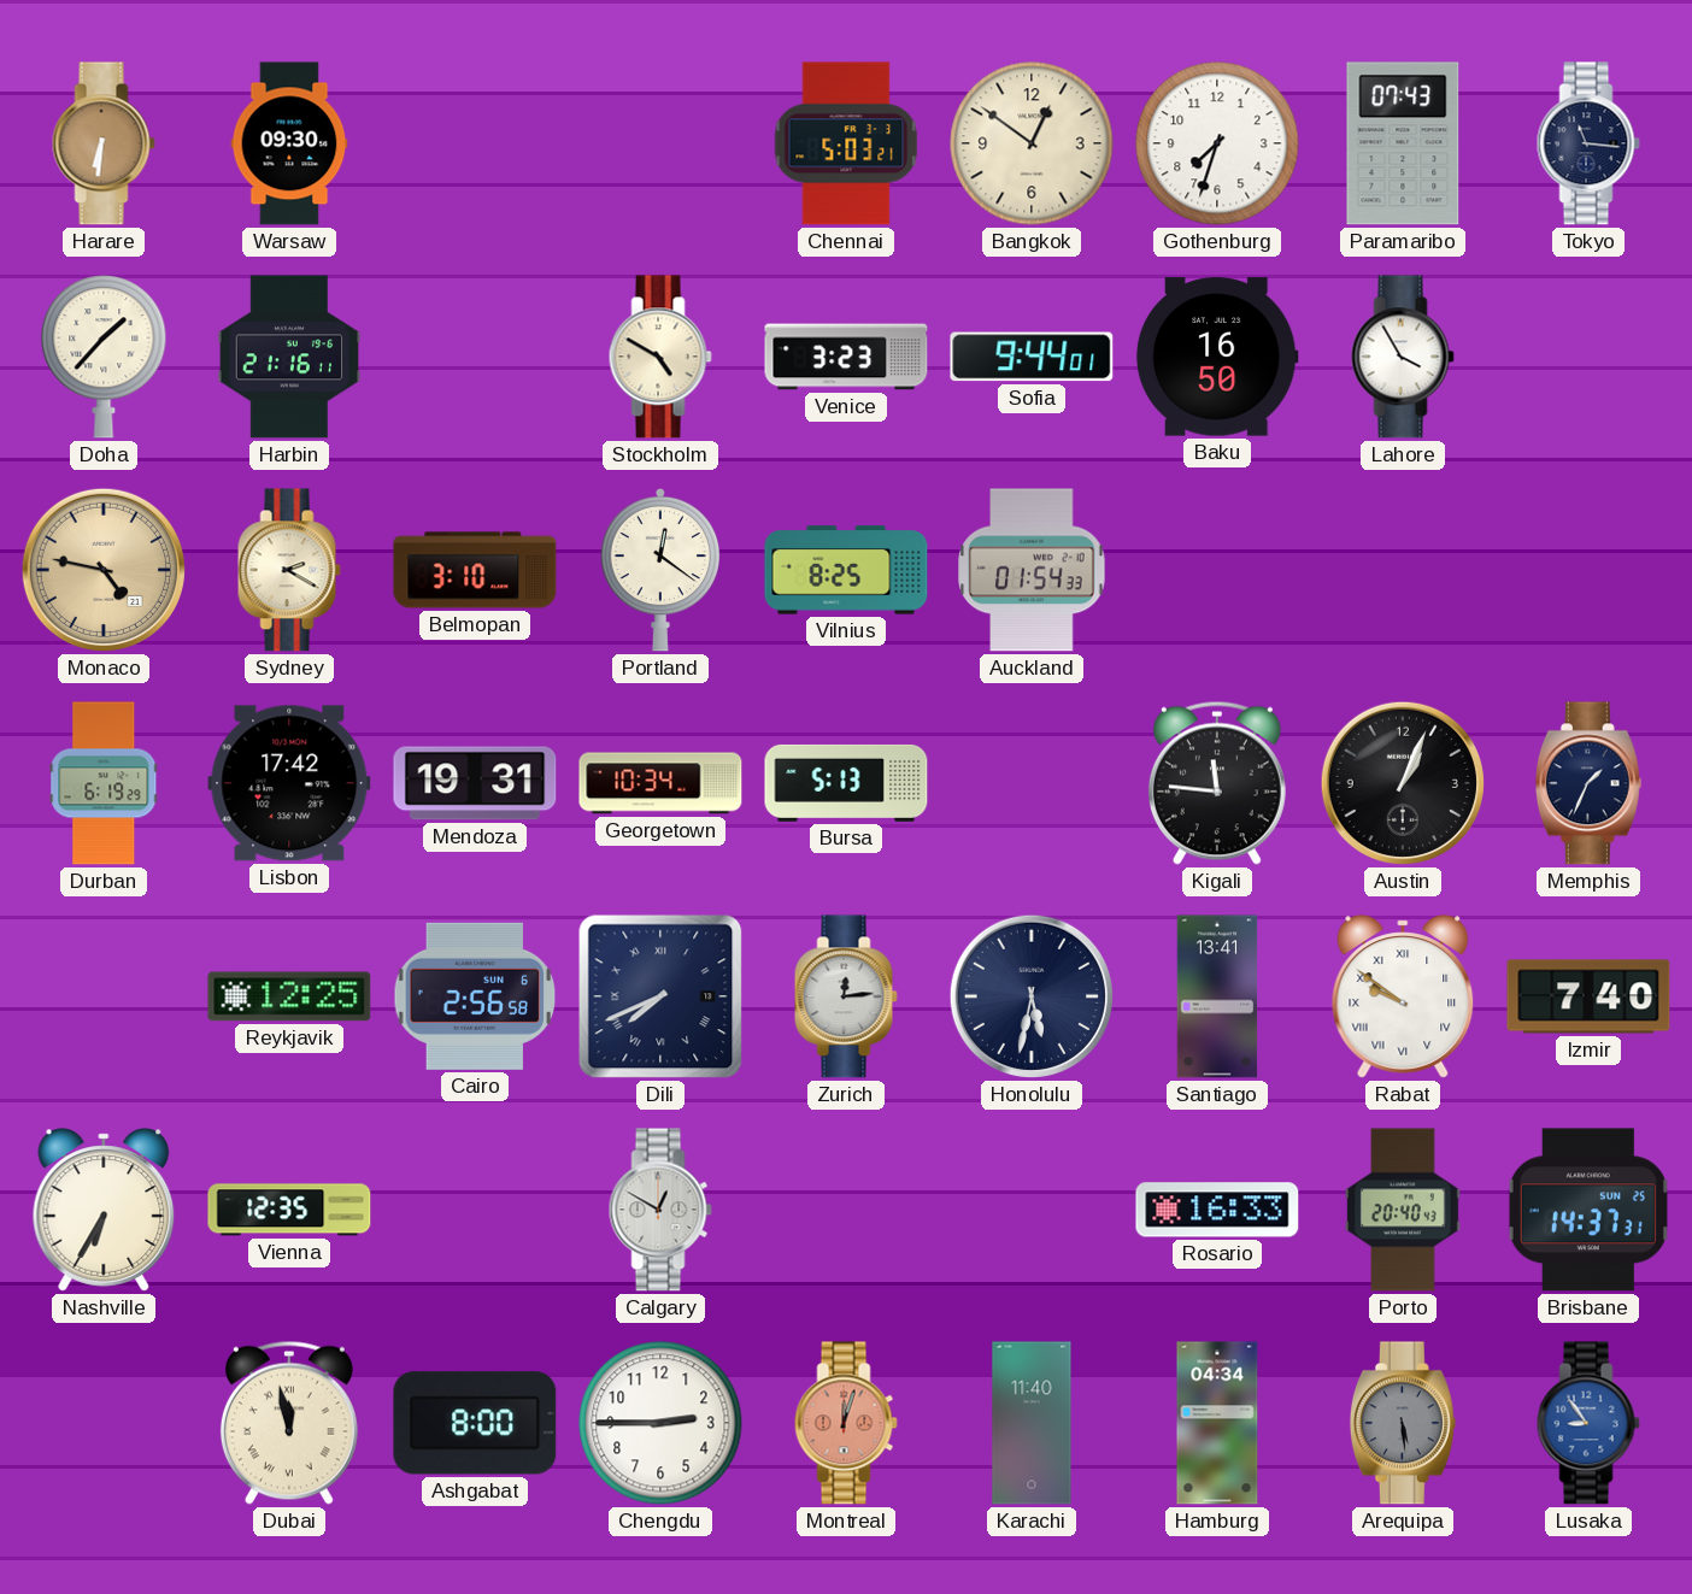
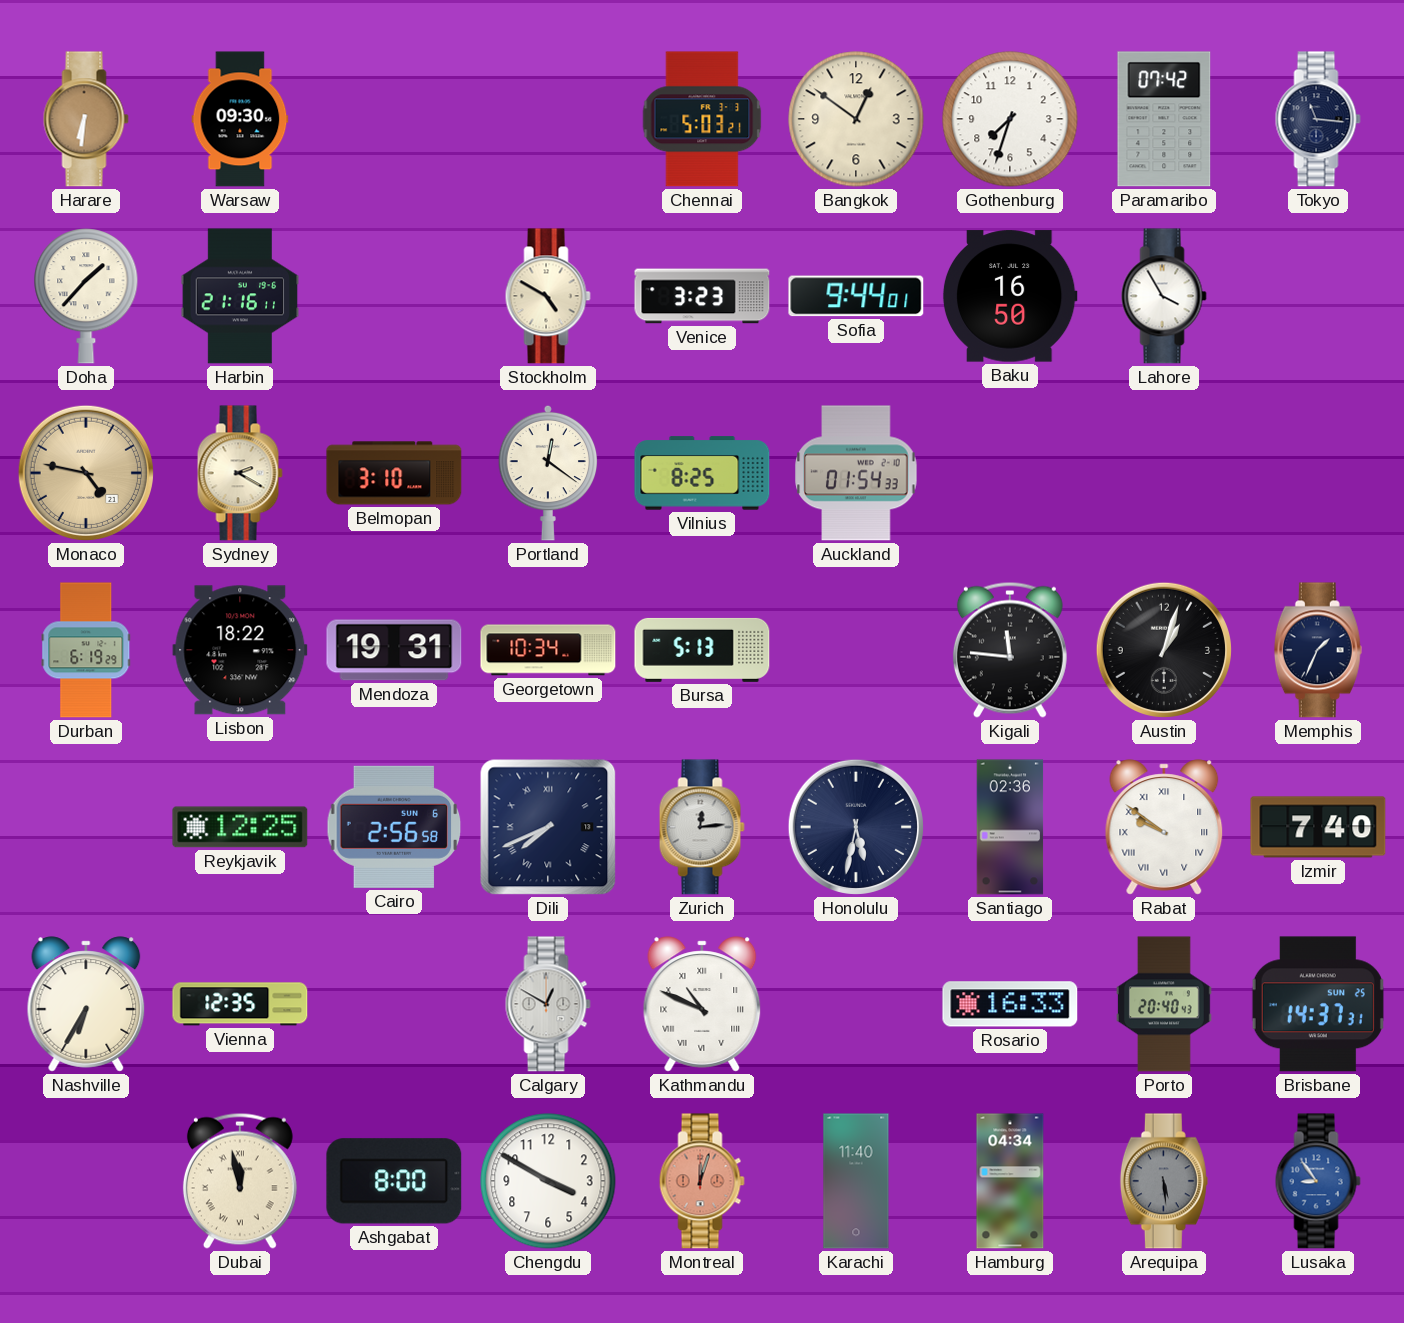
Paramaribo: 07:43 -> 07:42
Lisbon: 17:42 -> 18:22
Austin: 1:04 -> 1:03
Santiago: 13:41 -> 02:36
Kathmandu: none -> 10:49
Chengdu: 2:45 -> 3:50
